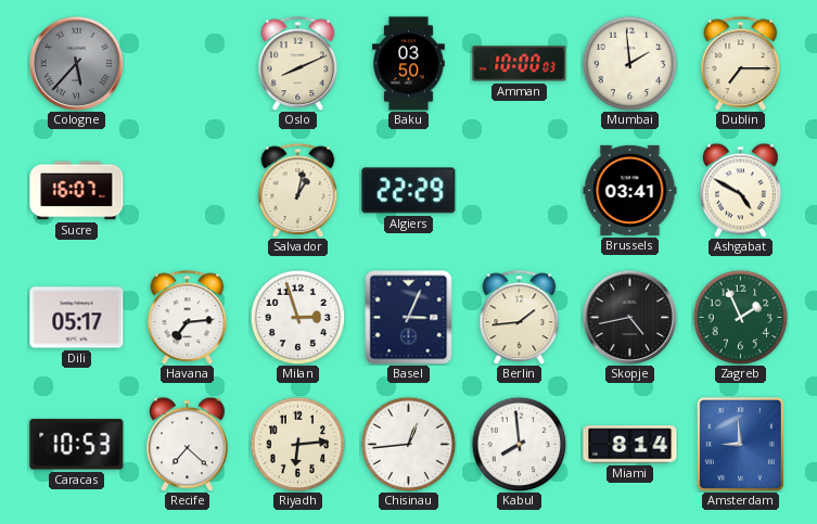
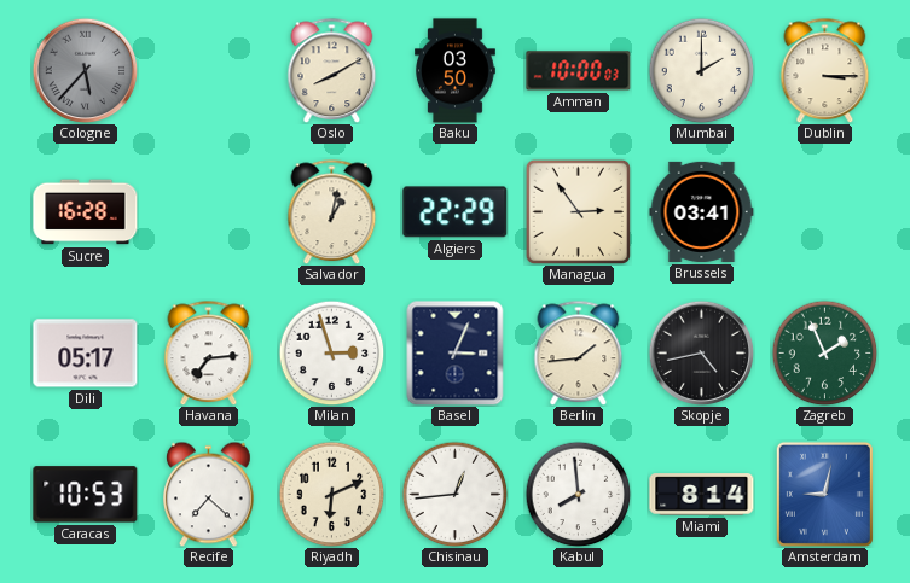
Oslo: 8:11 -> 8:10
Mumbai: 1:59 -> 2:00
Dublin: 7:15 -> 3:15
Sucre: 16:07 -> 16:28
Managua: none -> 2:54
Ashgabat: 4:50 -> none
Riyadh: 6:14 -> 6:11
Amsterdam: 8:59 -> 9:02
